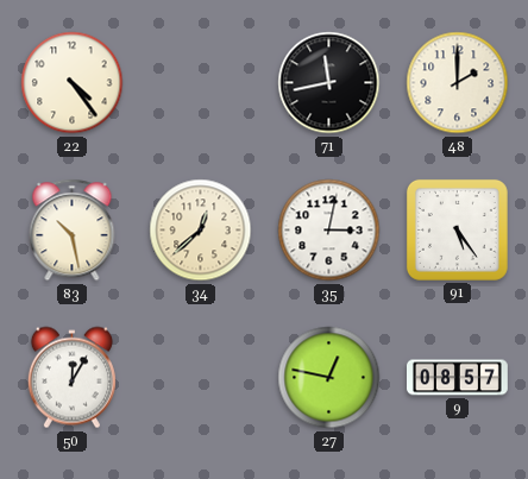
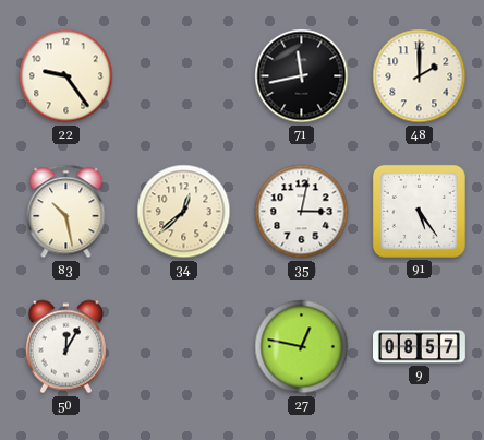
22: 4:24 -> 9:24
